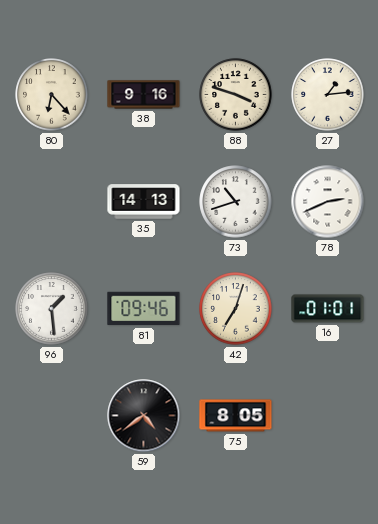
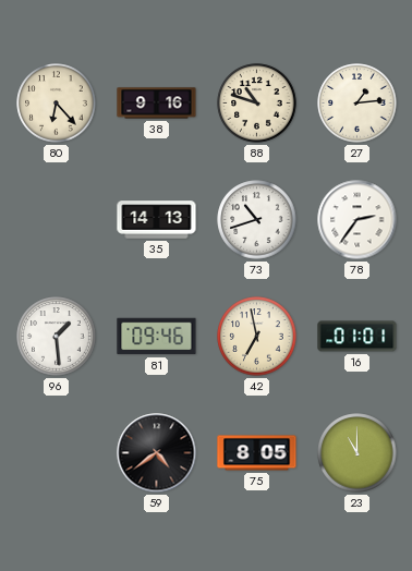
88: 3:48 -> 10:48
78: 2:41 -> 2:36
42: 7:03 -> 6:58
23: none -> 11:00
